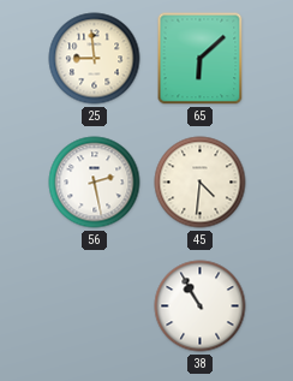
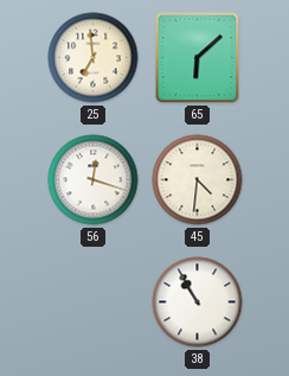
25: 8:59 -> 6:59
56: 2:28 -> 12:18
